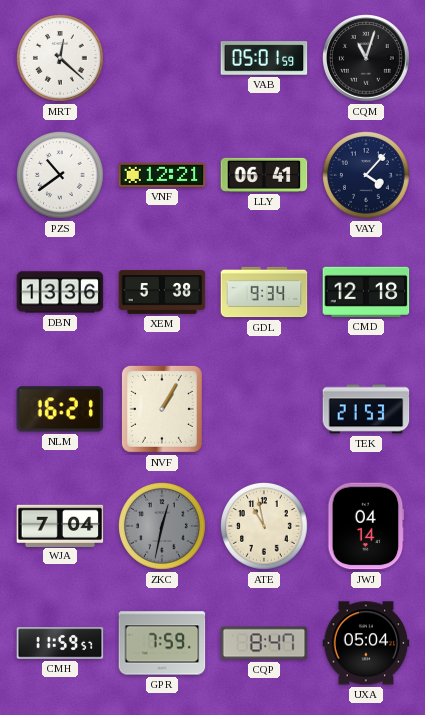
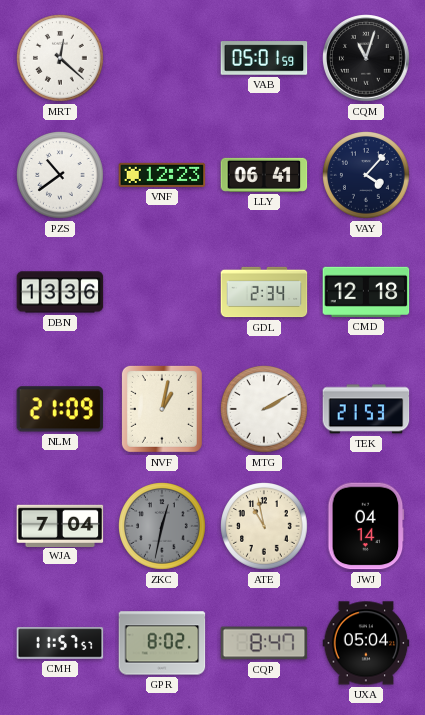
VNF: 12:21 -> 12:23
XEM: 5:38 -> none
GDL: 9:34 -> 2:34
NLM: 16:21 -> 21:09
NVF: 1:05 -> 1:02
MTG: none -> 2:10
CMH: 11:59 -> 11:57
GPR: 7:59 -> 8:02
